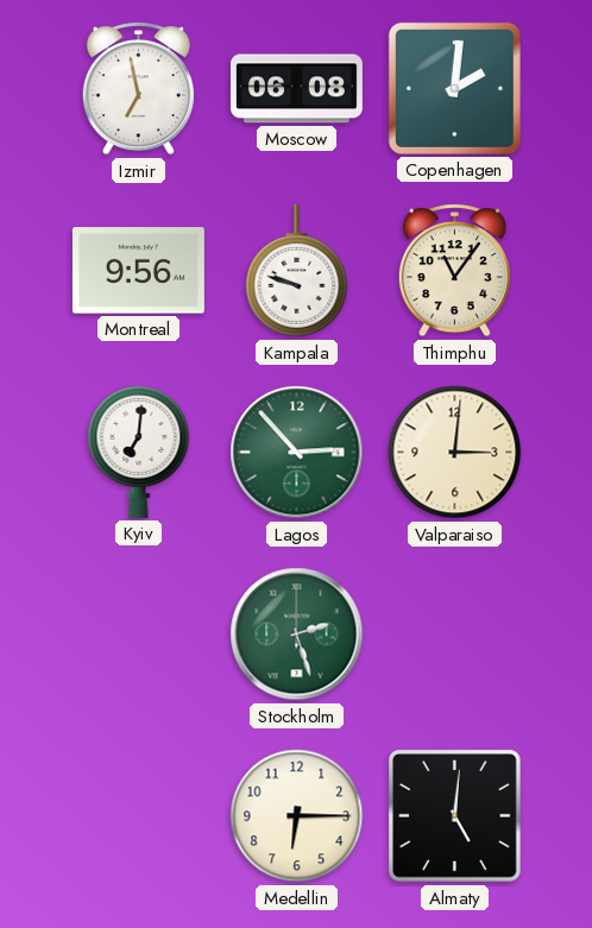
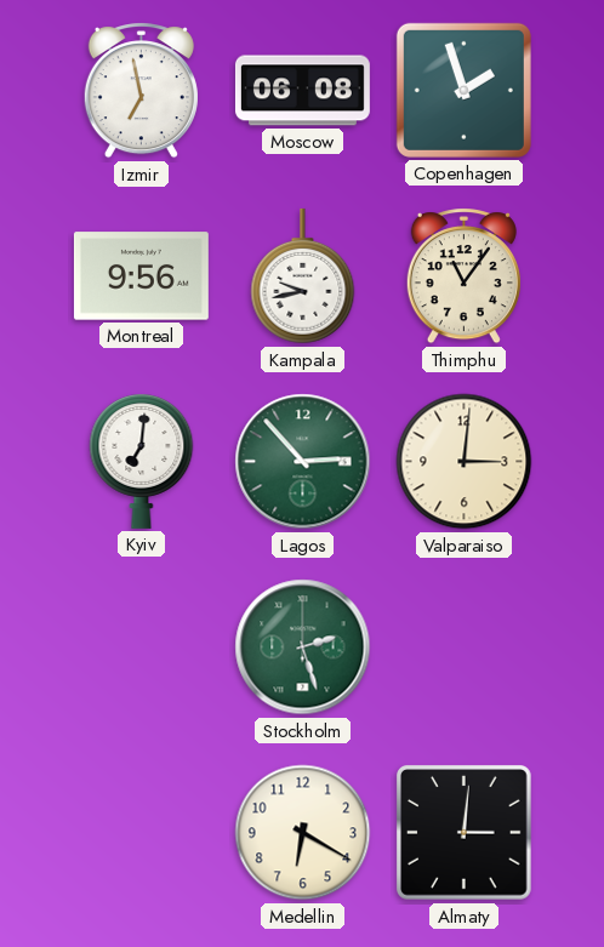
Copenhagen: 2:01 -> 1:57
Kampala: 9:48 -> 9:43
Medellin: 6:15 -> 6:20
Almaty: 5:01 -> 3:01
